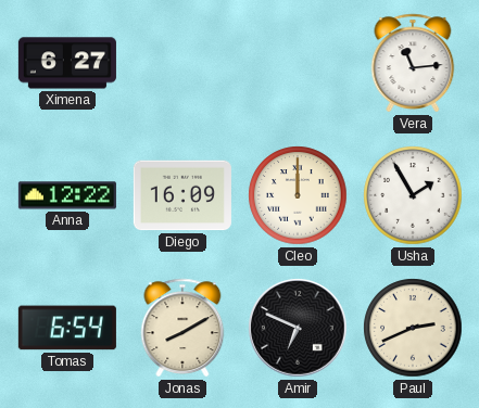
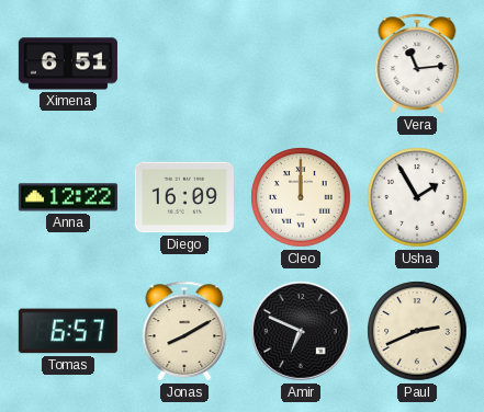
Ximena: 6:27 -> 6:51
Tomas: 6:54 -> 6:57
